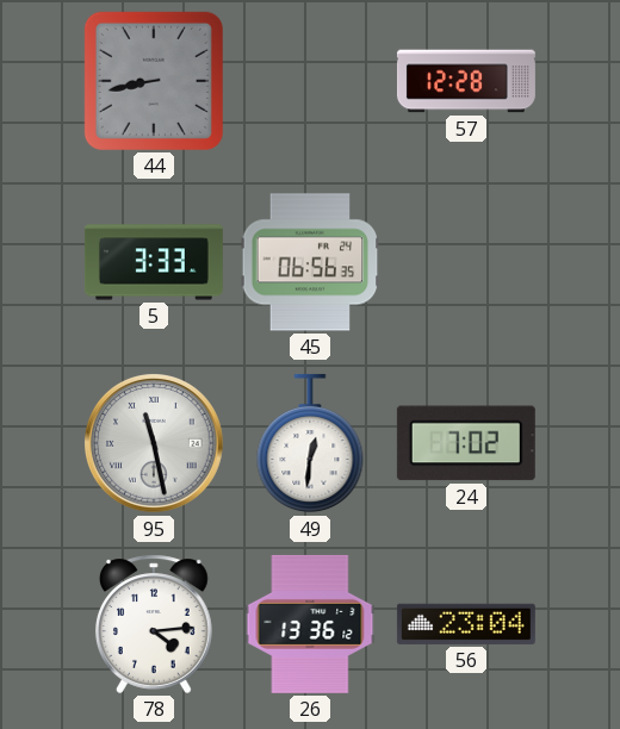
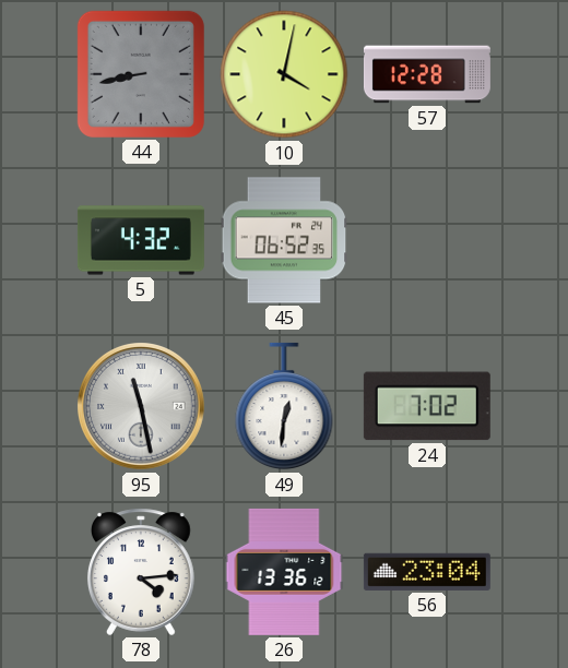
10: none -> 4:02
5: 3:33 -> 4:32
45: 06:56 -> 06:52
